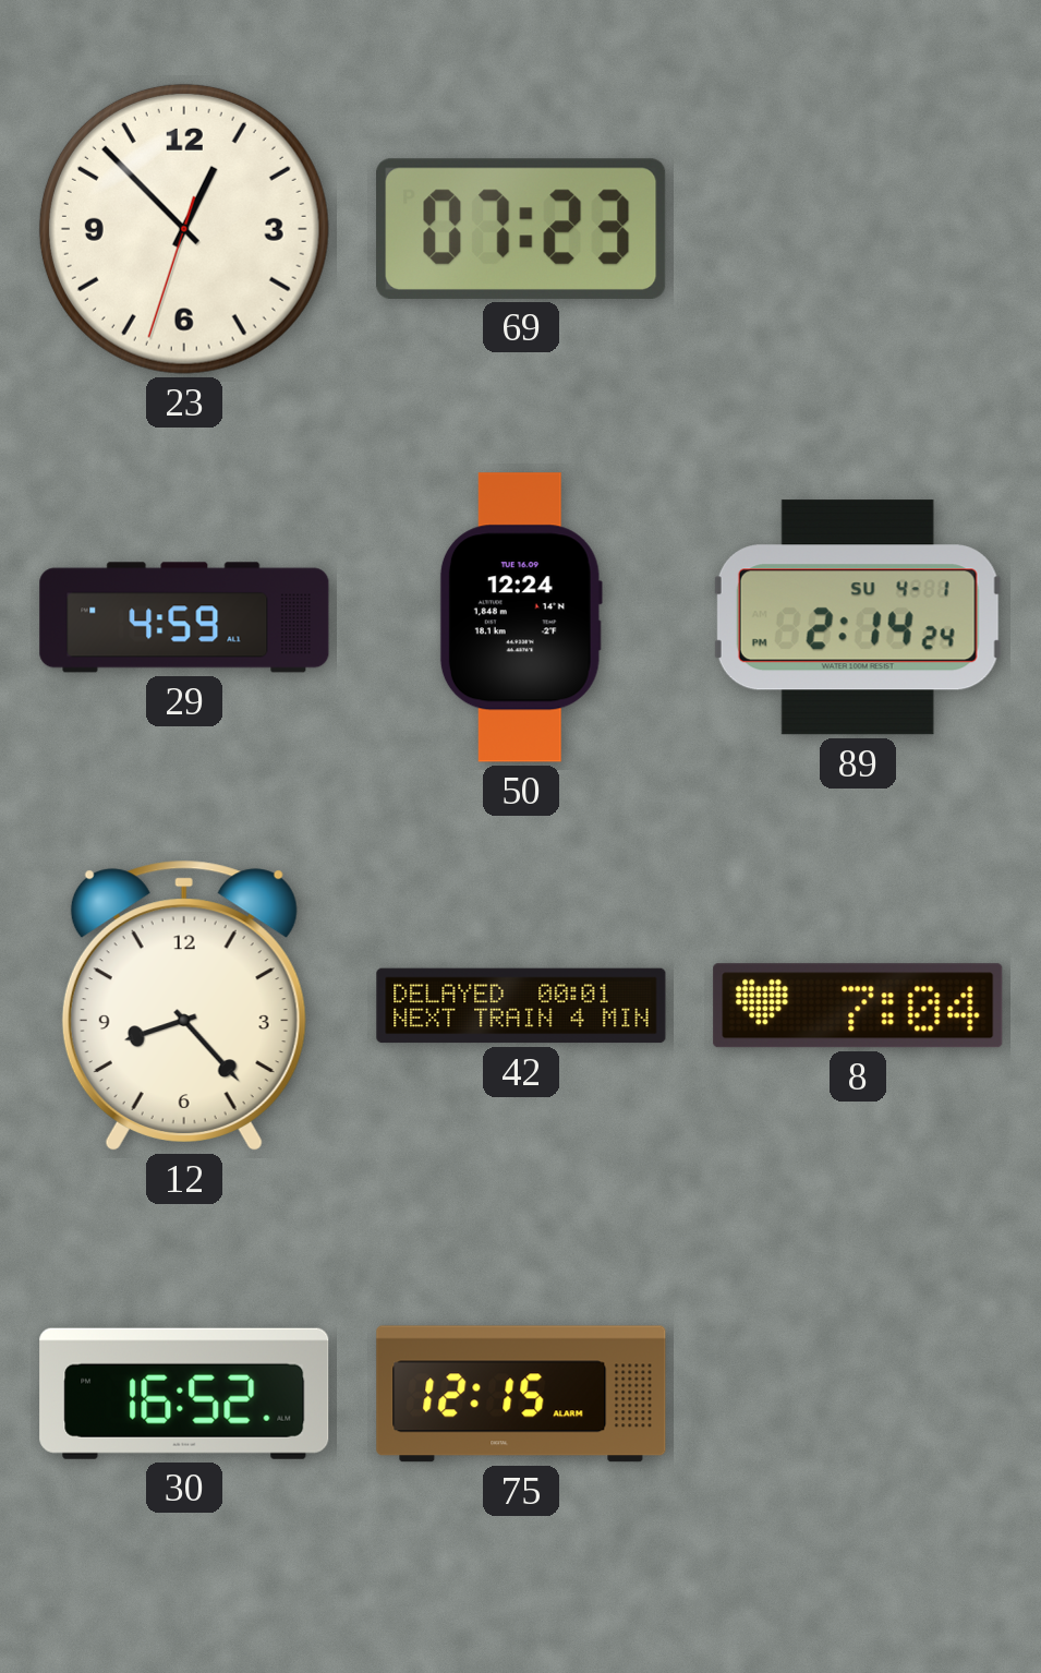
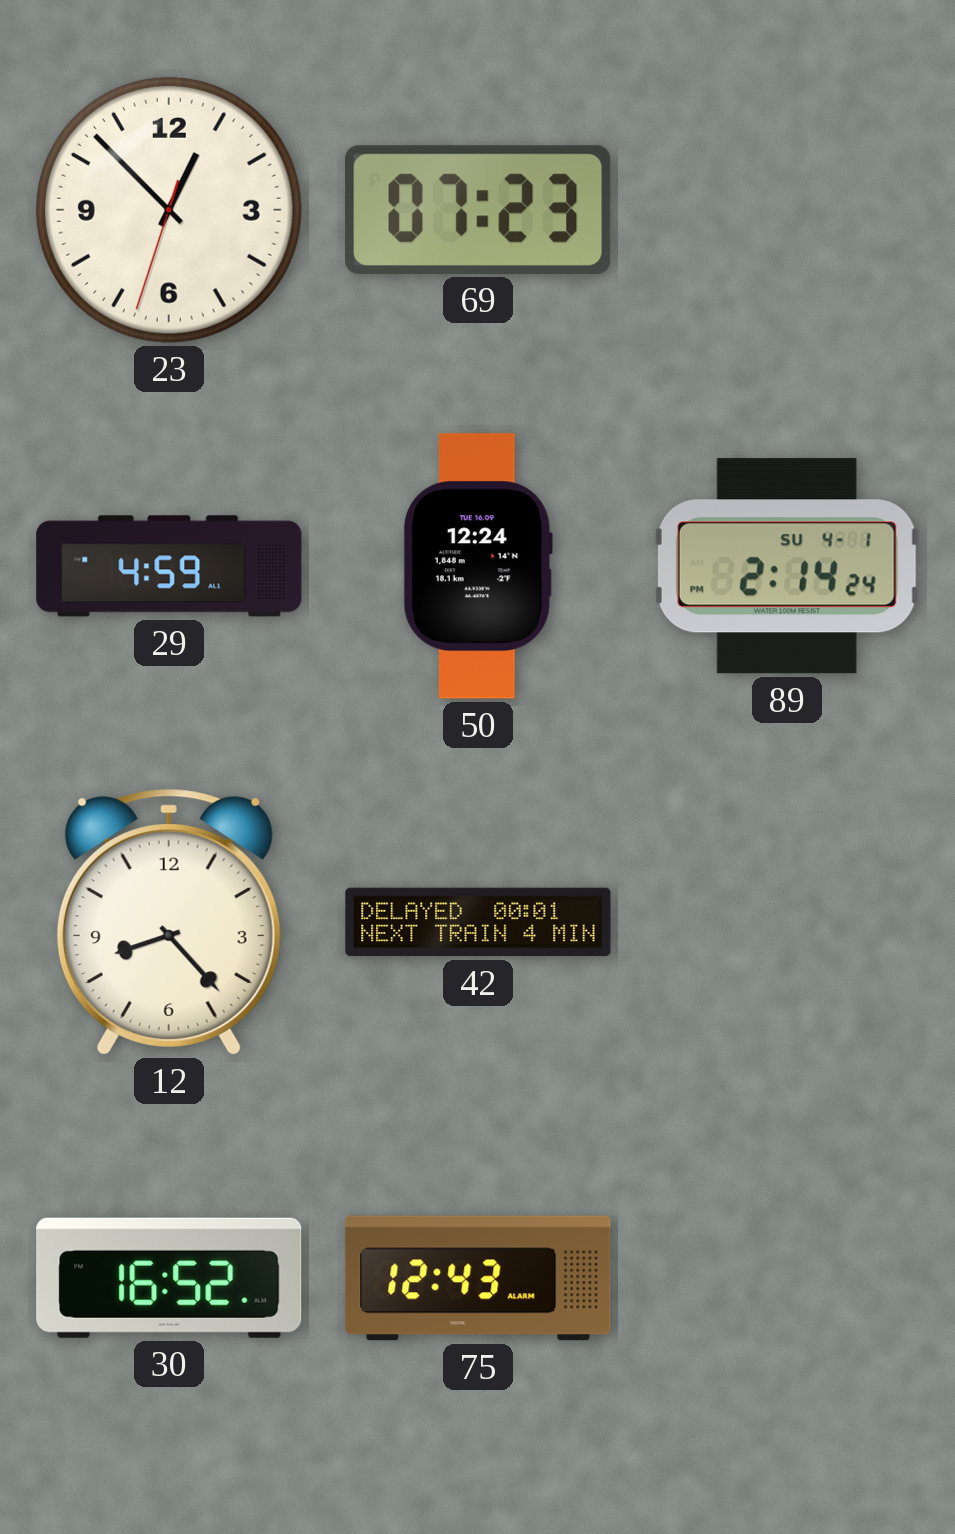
8: 7:04 -> none
75: 12:15 -> 12:43
